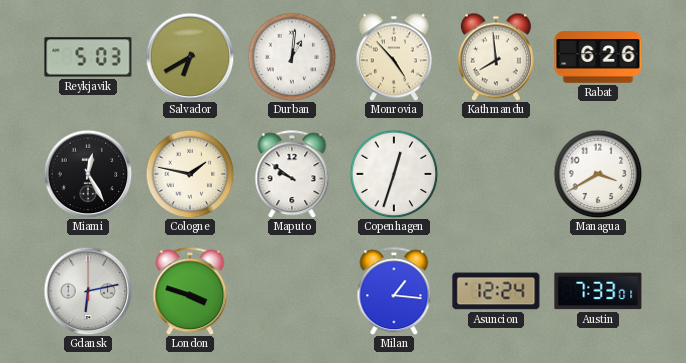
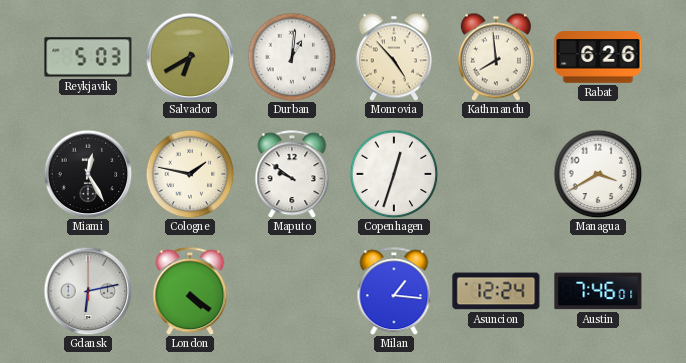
London: 3:48 -> 4:21
Austin: 7:33 -> 7:46
